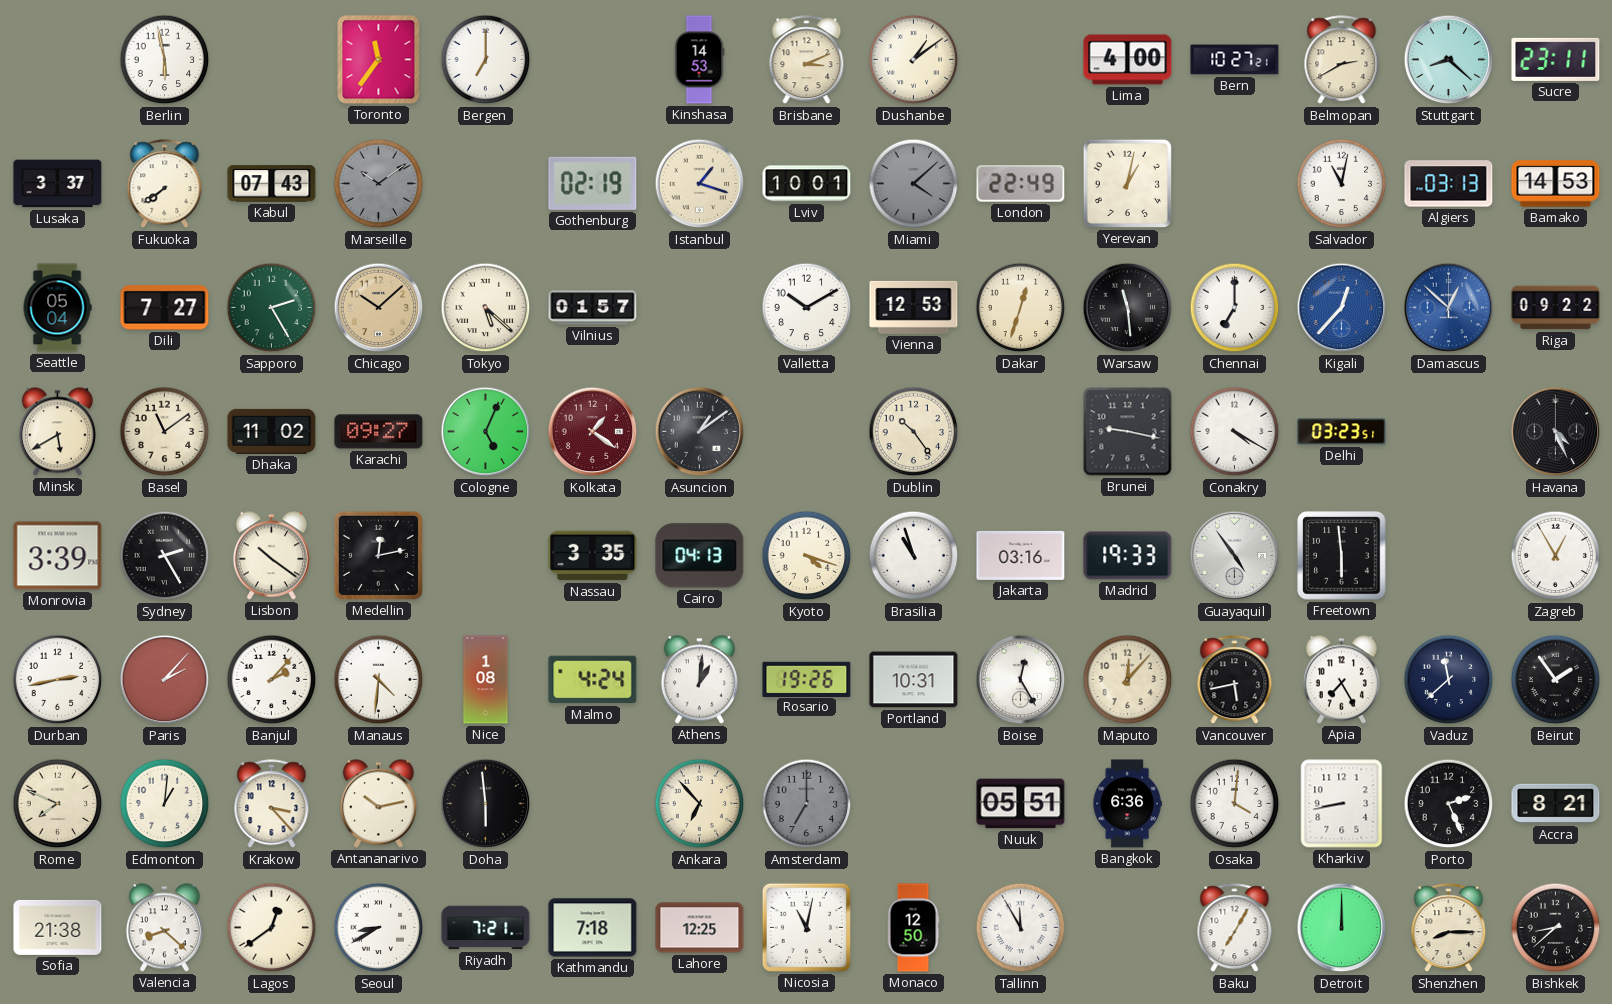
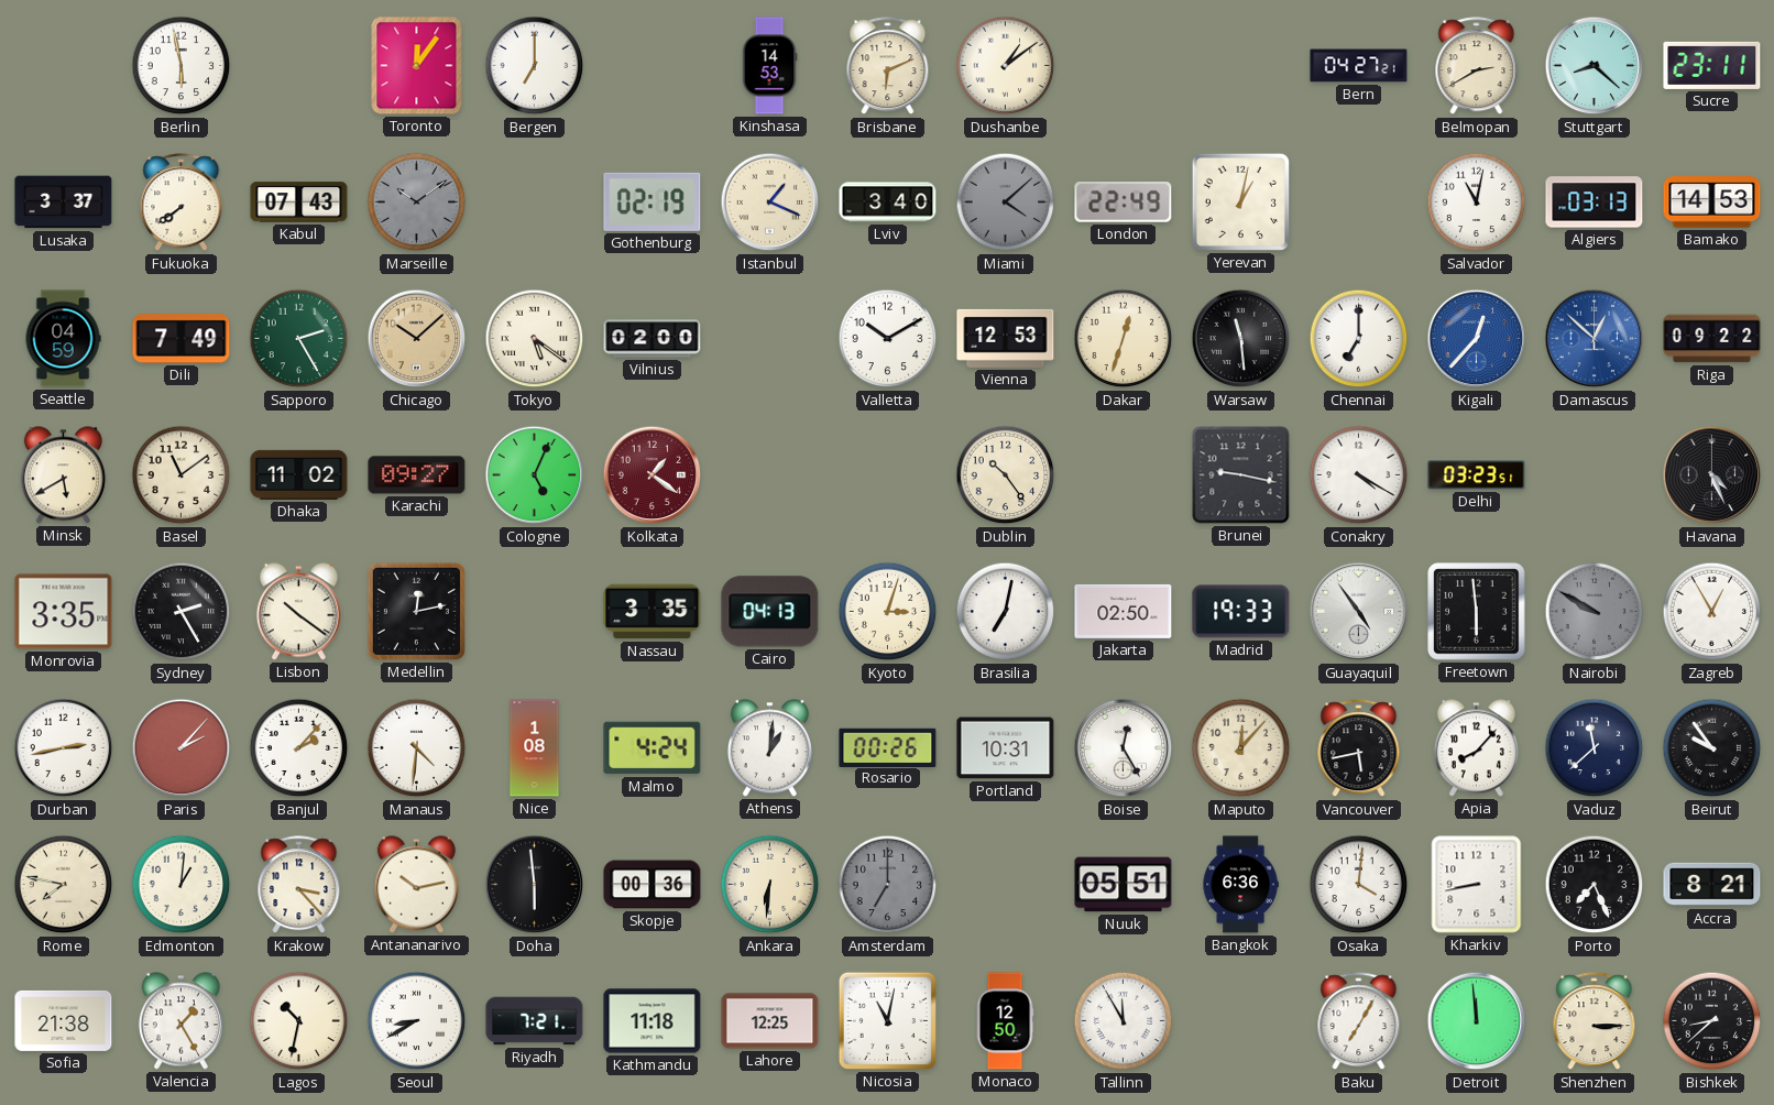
Toronto: 11:36 -> 12:06
Brisbane: 3:11 -> 6:11
Lima: 4:00 -> none
Bern: 10:27 -> 04:27
Istanbul: 1:18 -> 1:19
Lviv: 10:01 -> 3:40
Seattle: 05:04 -> 04:59
Dili: 7:27 -> 7:49
Tokyo: 5:22 -> 5:21
Vilnius: 01:57 -> 02:00
Asuncion: 1:09 -> none
Monrovia: 3:39 -> 3:35
Kyoto: 4:18 -> 3:03
Brasilia: 10:57 -> 7:02
Jakarta: 03:16 -> 02:50
Nairobi: none -> 9:50
Rosario: 19:26 -> 00:26
Apia: 7:25 -> 8:07
Beirut: 1:54 -> 9:54
Rome: 7:49 -> 7:47
Skopje: none -> 00:36
Ankara: 6:53 -> 6:31
Porto: 2:26 -> 7:26
Valencia: 8:22 -> 1:25
Lagos: 12:39 -> 10:32
Kathmandu: 7:18 -> 11:18
Detroit: 12:00 -> 11:59
Shenzhen: 8:15 -> 3:15
